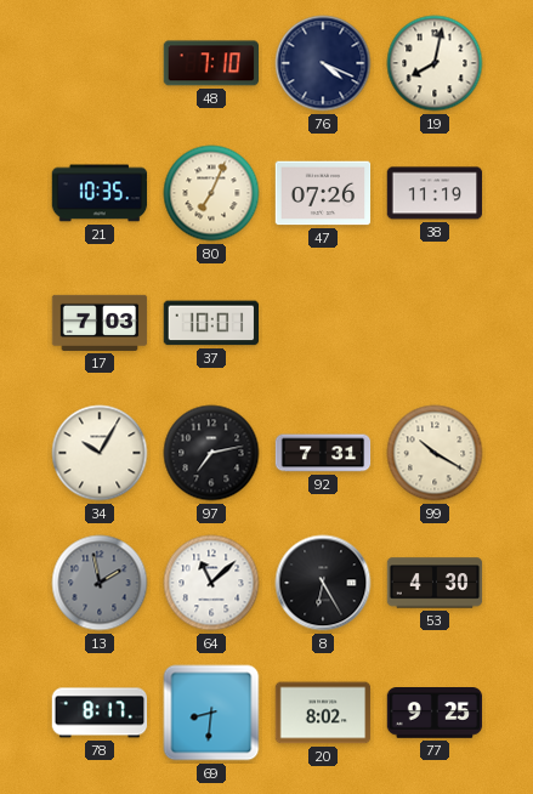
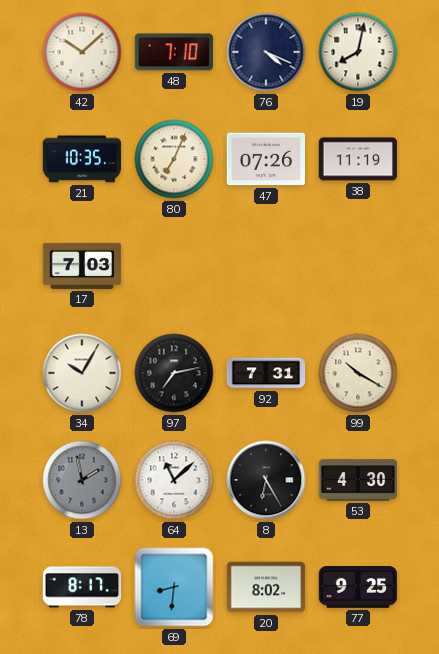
42: none -> 10:08
37: 10:01 -> none
